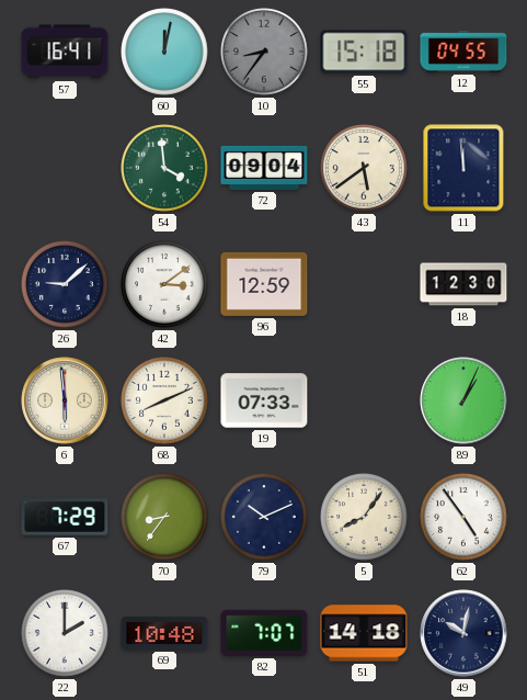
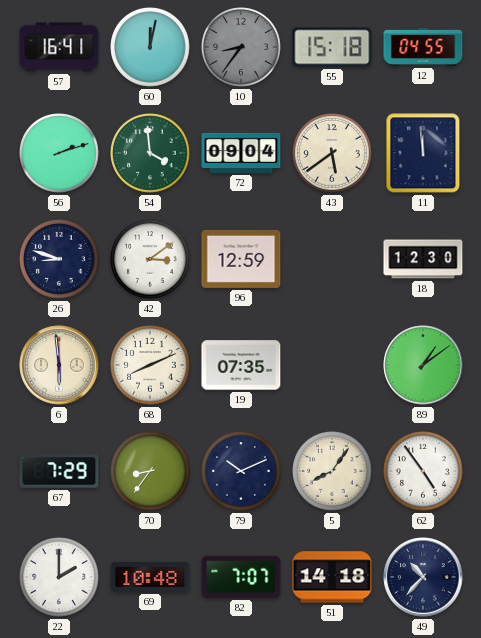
56: none -> 2:12
26: 9:08 -> 8:48
19: 07:33 -> 07:35
89: 1:04 -> 1:09
49: 10:02 -> 10:37
